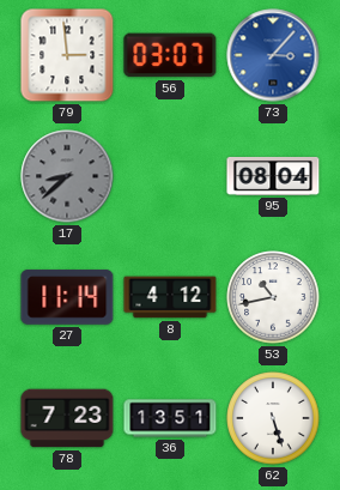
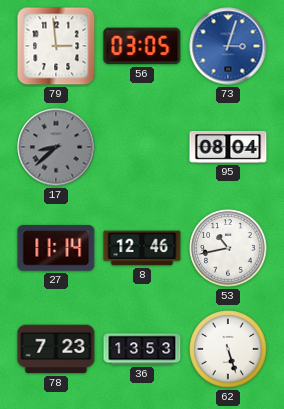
56: 03:07 -> 03:05
73: 3:07 -> 3:03
8: 4:12 -> 12:46
36: 13:51 -> 13:53
